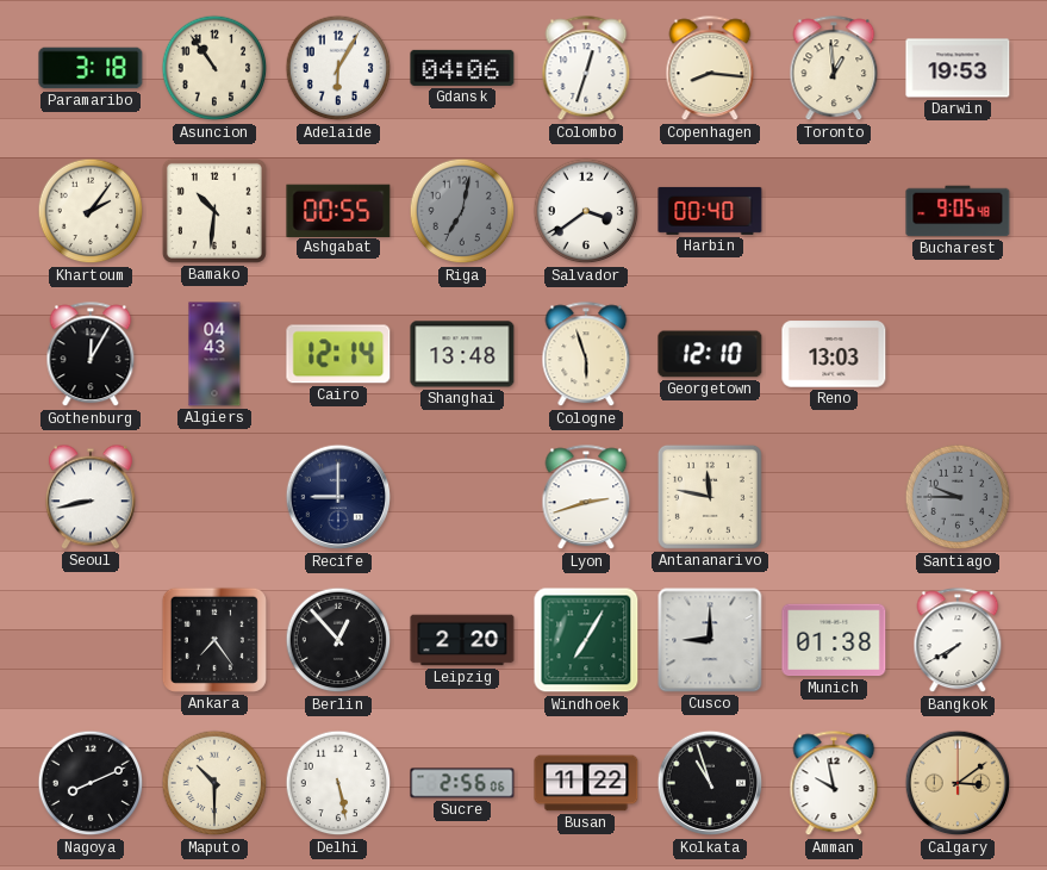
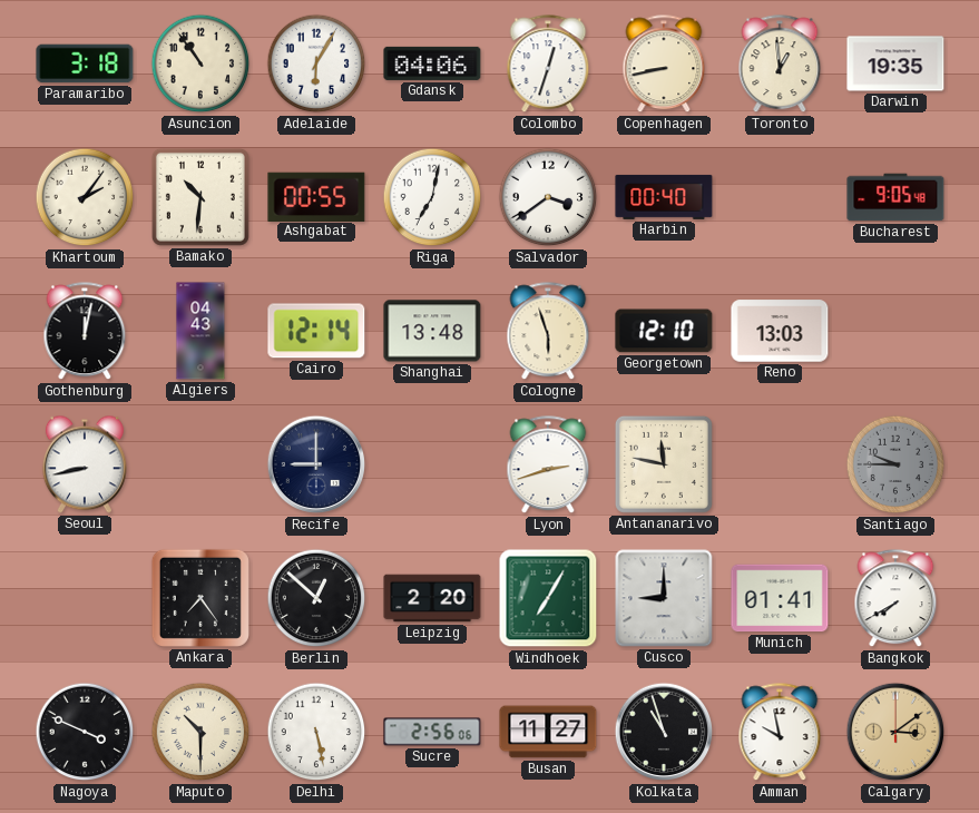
Copenhagen: 8:16 -> 8:43
Darwin: 19:53 -> 19:35
Riga dial: grey -> white
Gothenburg: 12:05 -> 12:02
Berlin: 12:53 -> 12:52
Munich: 01:38 -> 01:41
Nagoya: 8:11 -> 3:49
Busan: 11:22 -> 11:27
